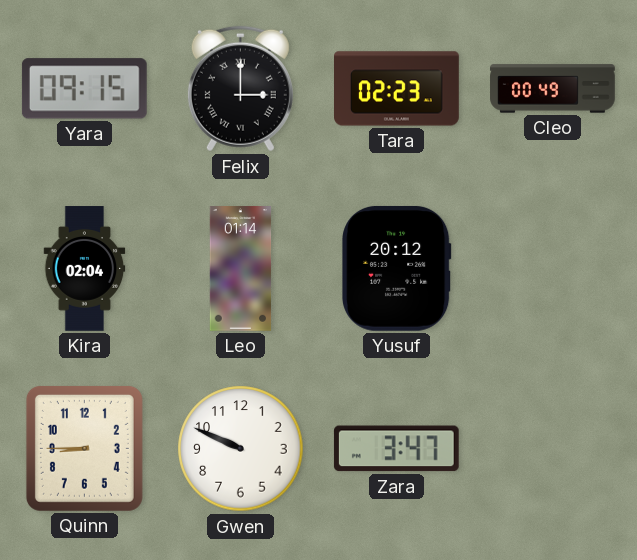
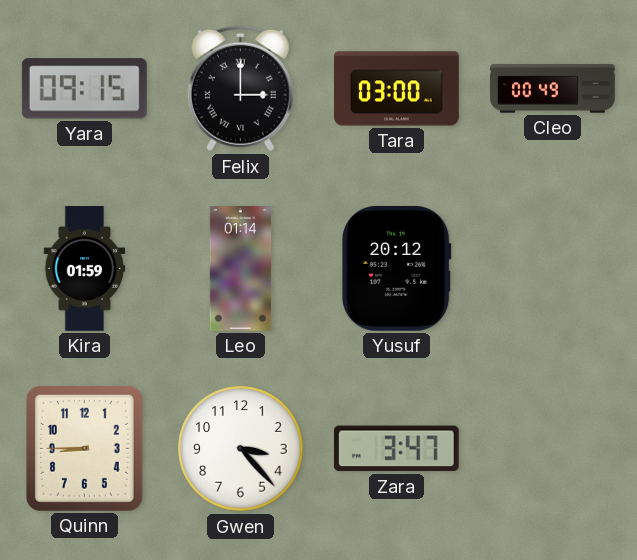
Tara: 02:23 -> 03:00
Kira: 02:04 -> 01:59
Gwen: 9:49 -> 3:23
